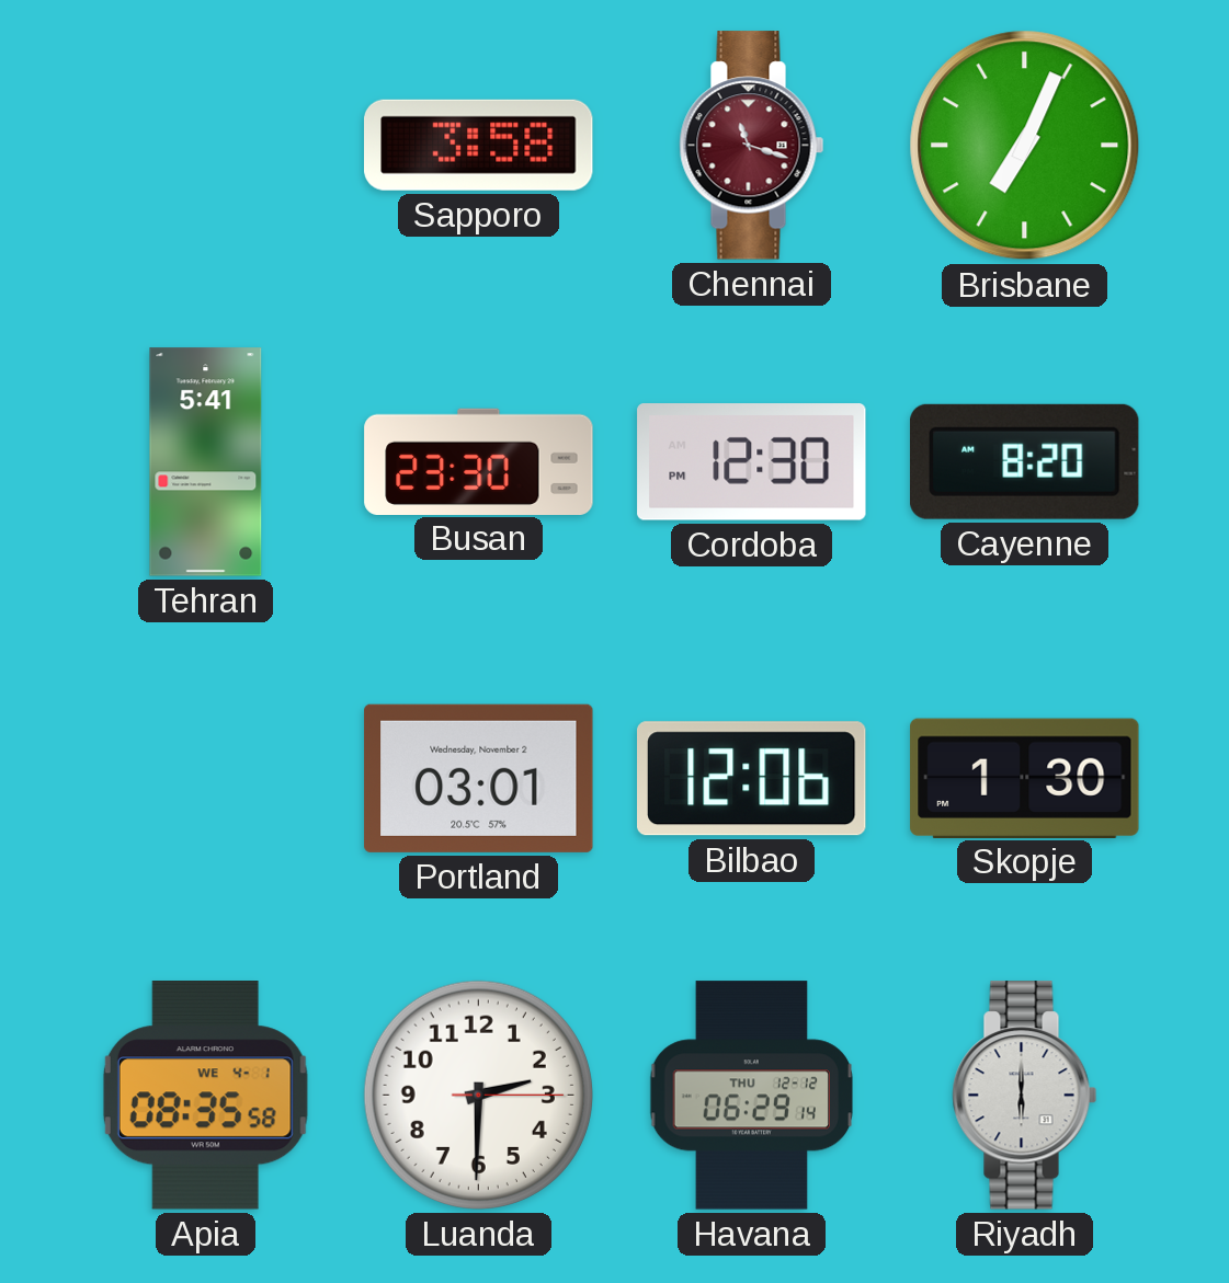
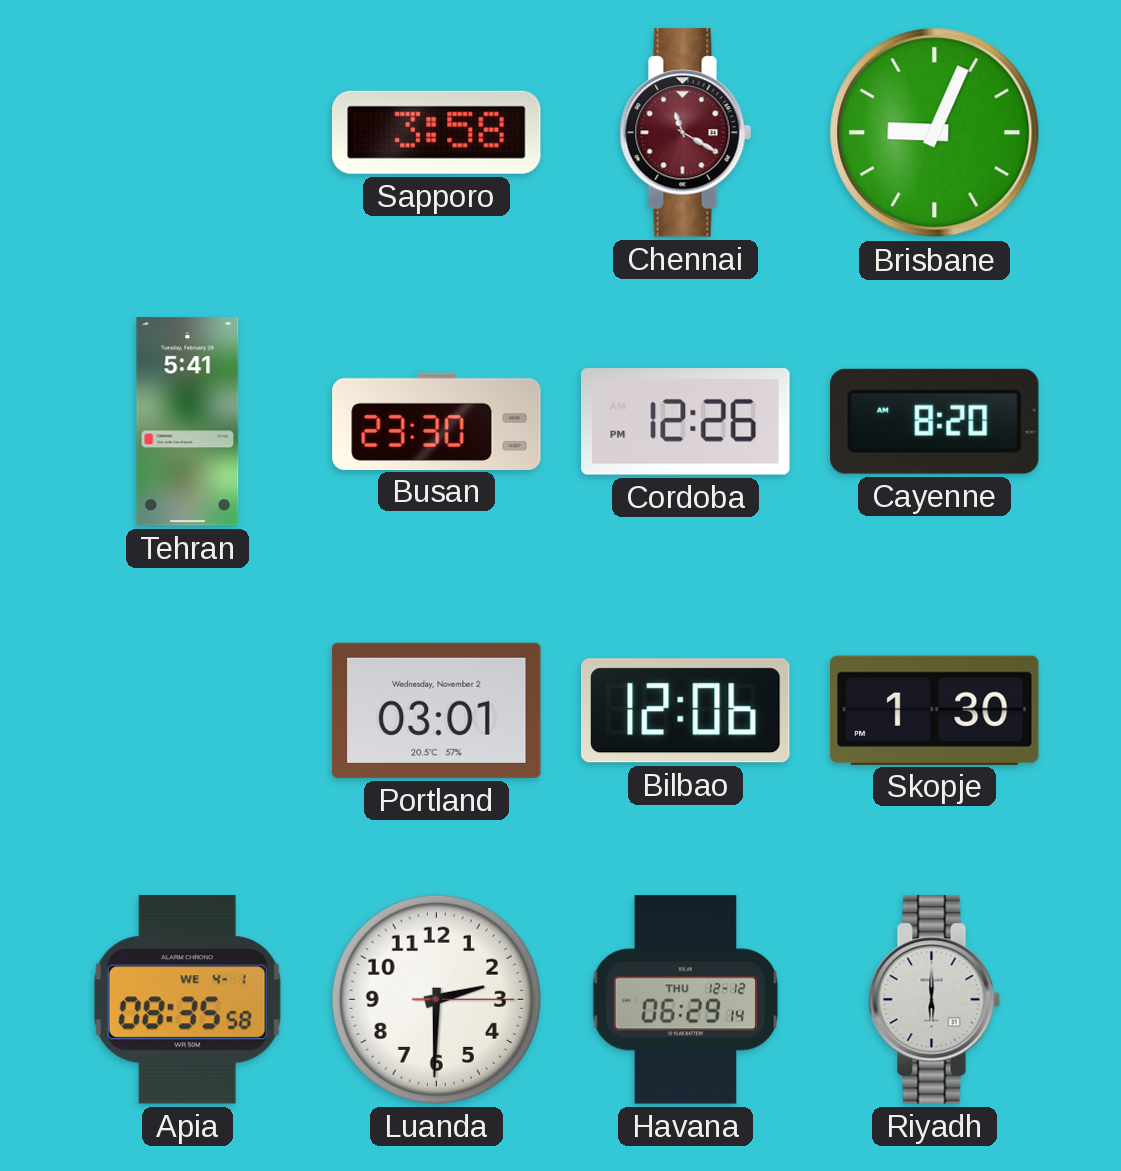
Chennai: 11:18 -> 11:20
Brisbane: 7:04 -> 9:04
Cordoba: 12:30 -> 12:26
